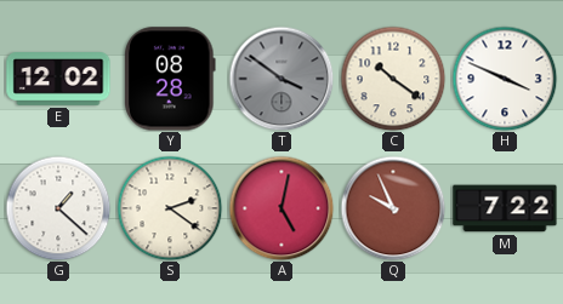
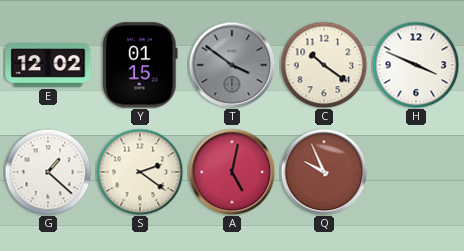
Y: 08:28 -> 01:15
M: 7:22 -> none
